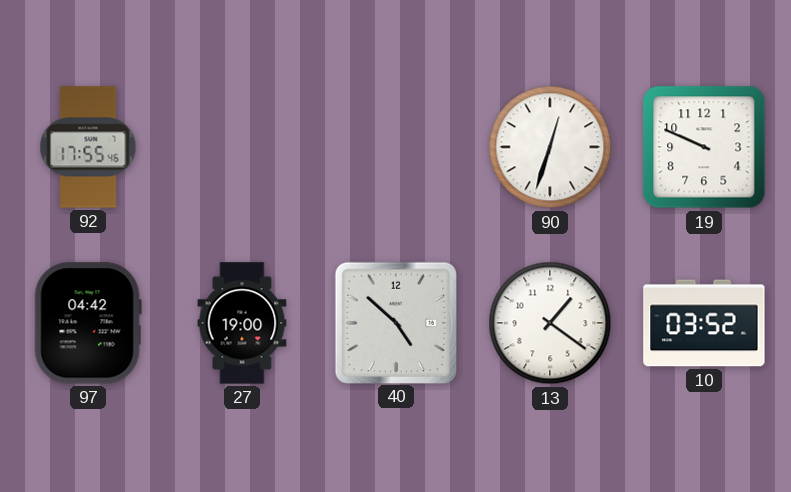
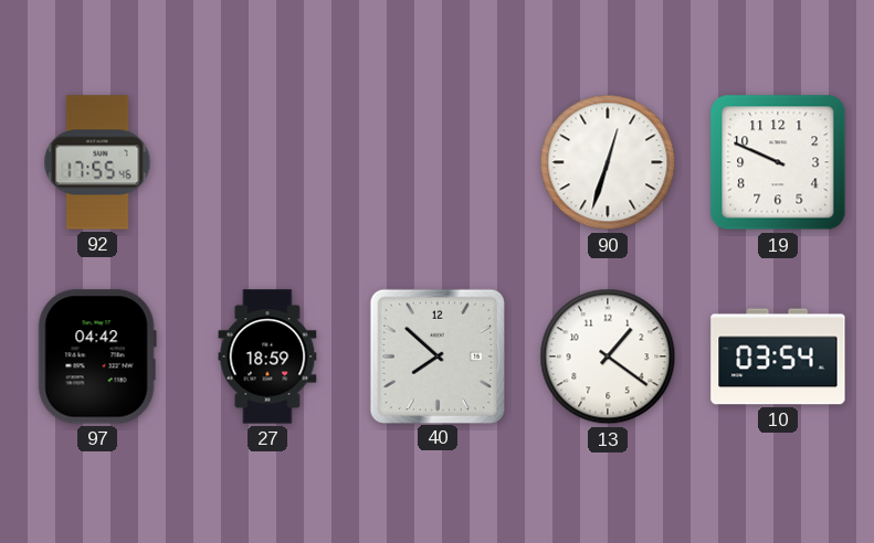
27: 19:00 -> 18:59
40: 4:52 -> 7:52
10: 03:52 -> 03:54
